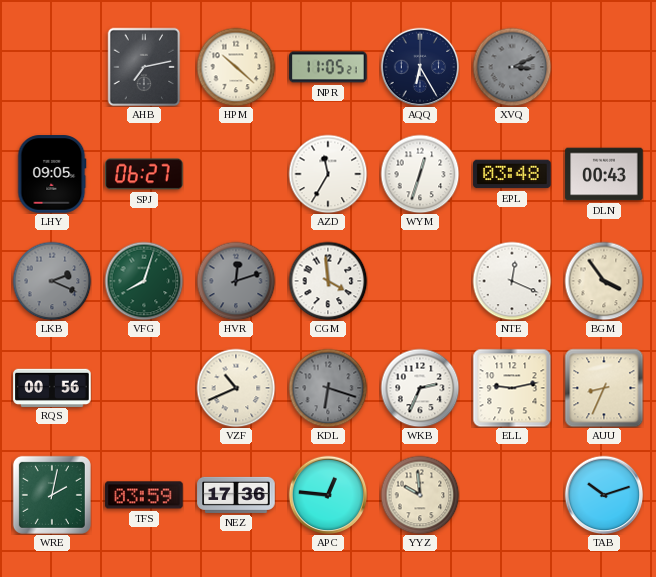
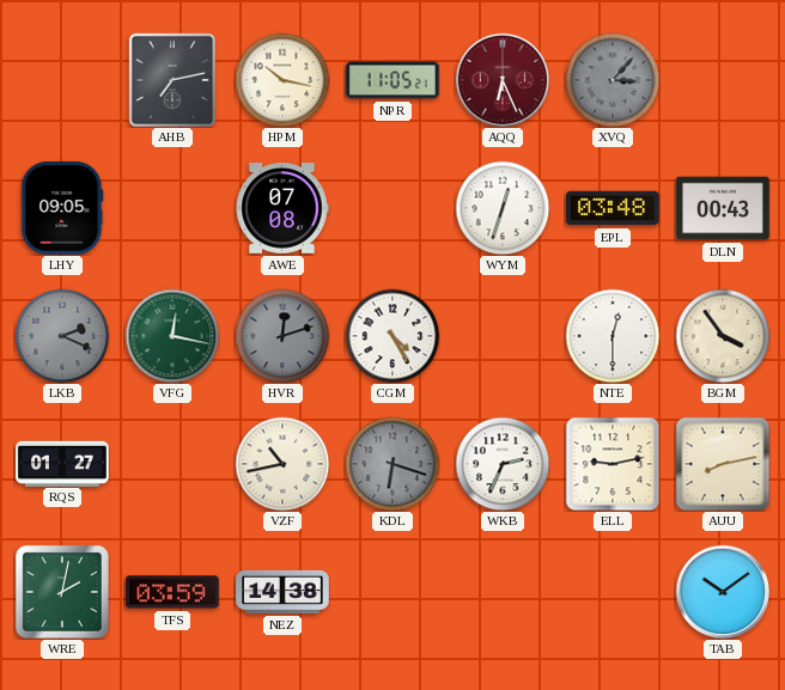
HPM: 10:22 -> 10:17
AQQ: 6:25 -> 6:26
AQQ dial: navy -> burgundy
XVQ: 3:11 -> 3:07
SPJ: 06:27 -> none
AWE: none -> 07:08
AZD: 11:35 -> none
VFG: 8:03 -> 12:17
CGM: 3:59 -> 4:25
NTE: 12:19 -> 12:30
RQS: 00:56 -> 01:27
VZF: 10:41 -> 10:43
AUU: 8:34 -> 8:13
NEZ: 17:36 -> 14:38
APC: 12:46 -> none
YYZ: 9:59 -> none
TAB: 10:12 -> 10:09
